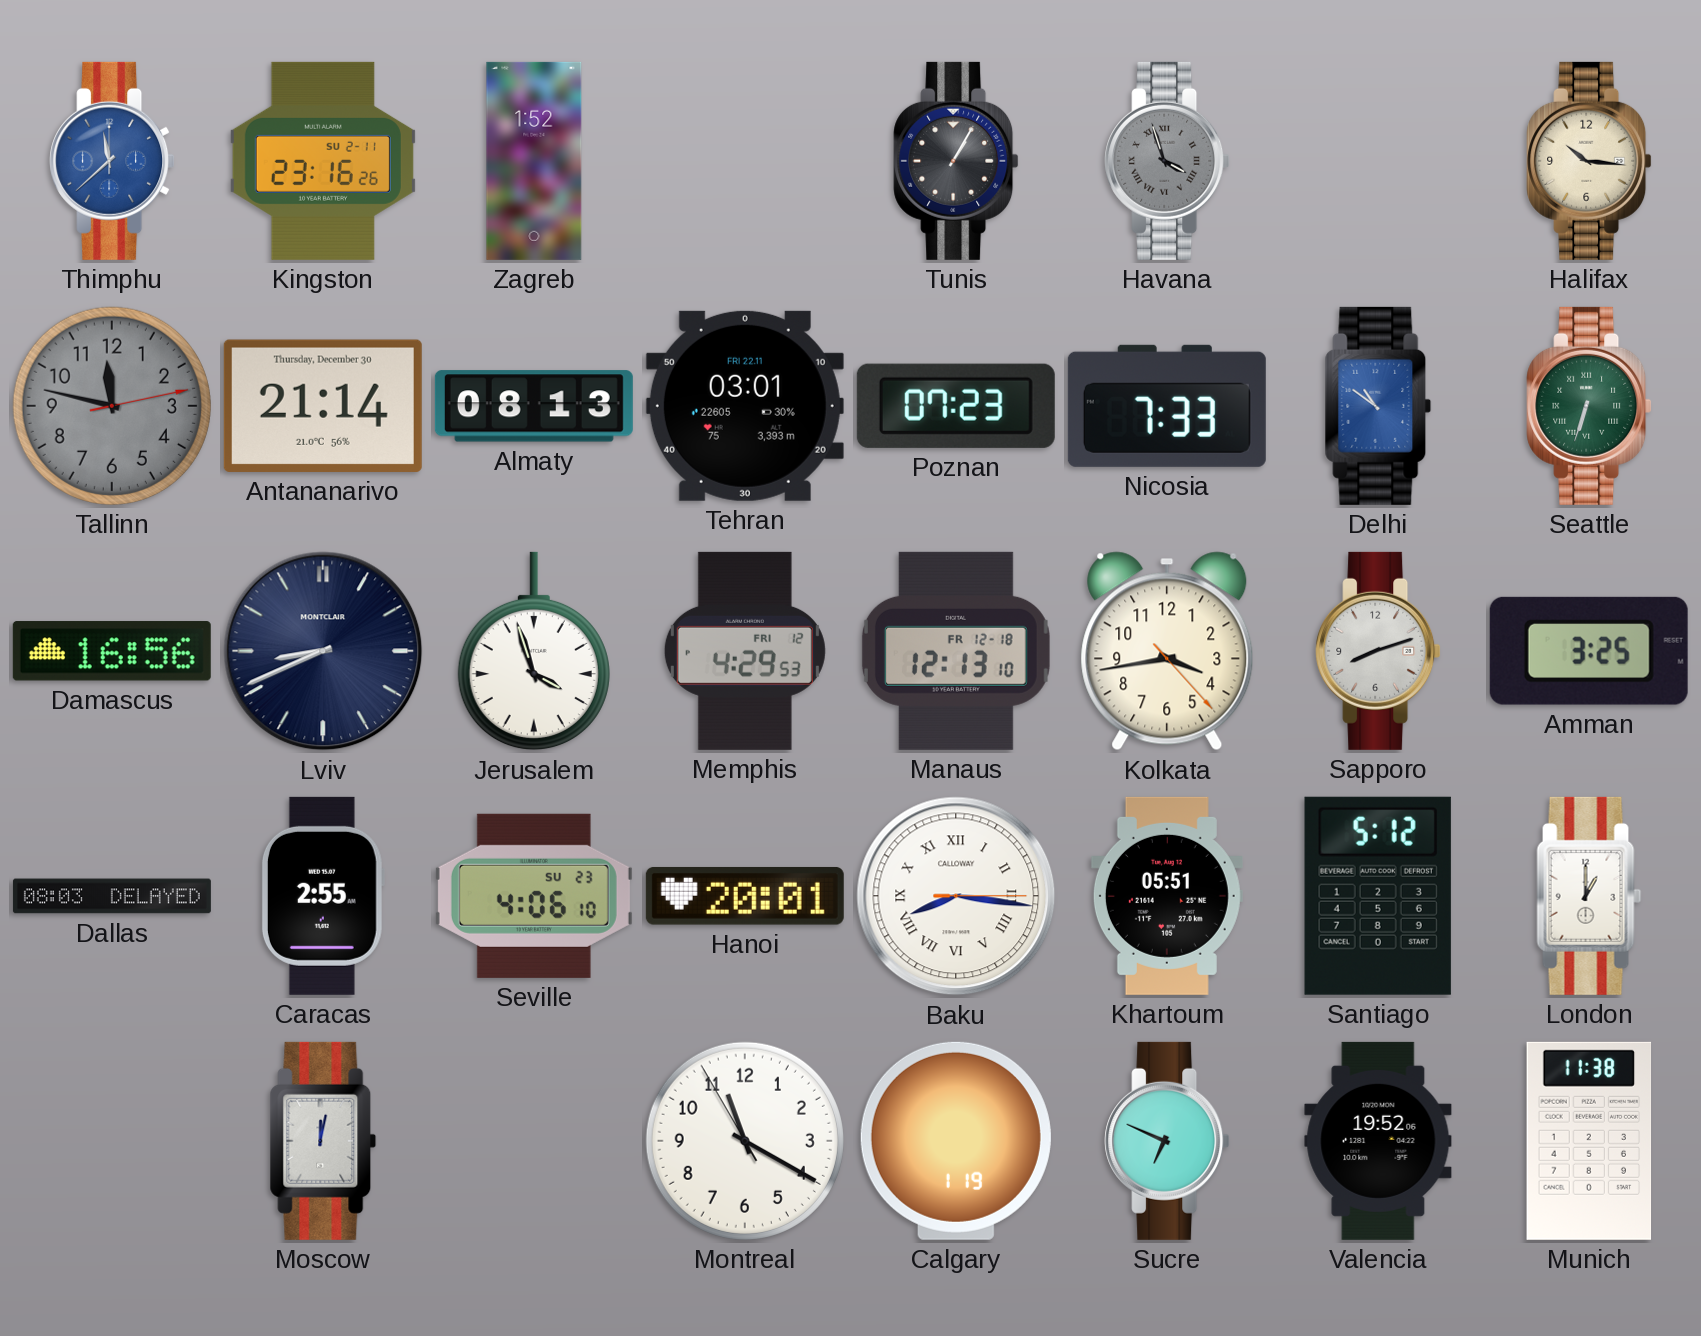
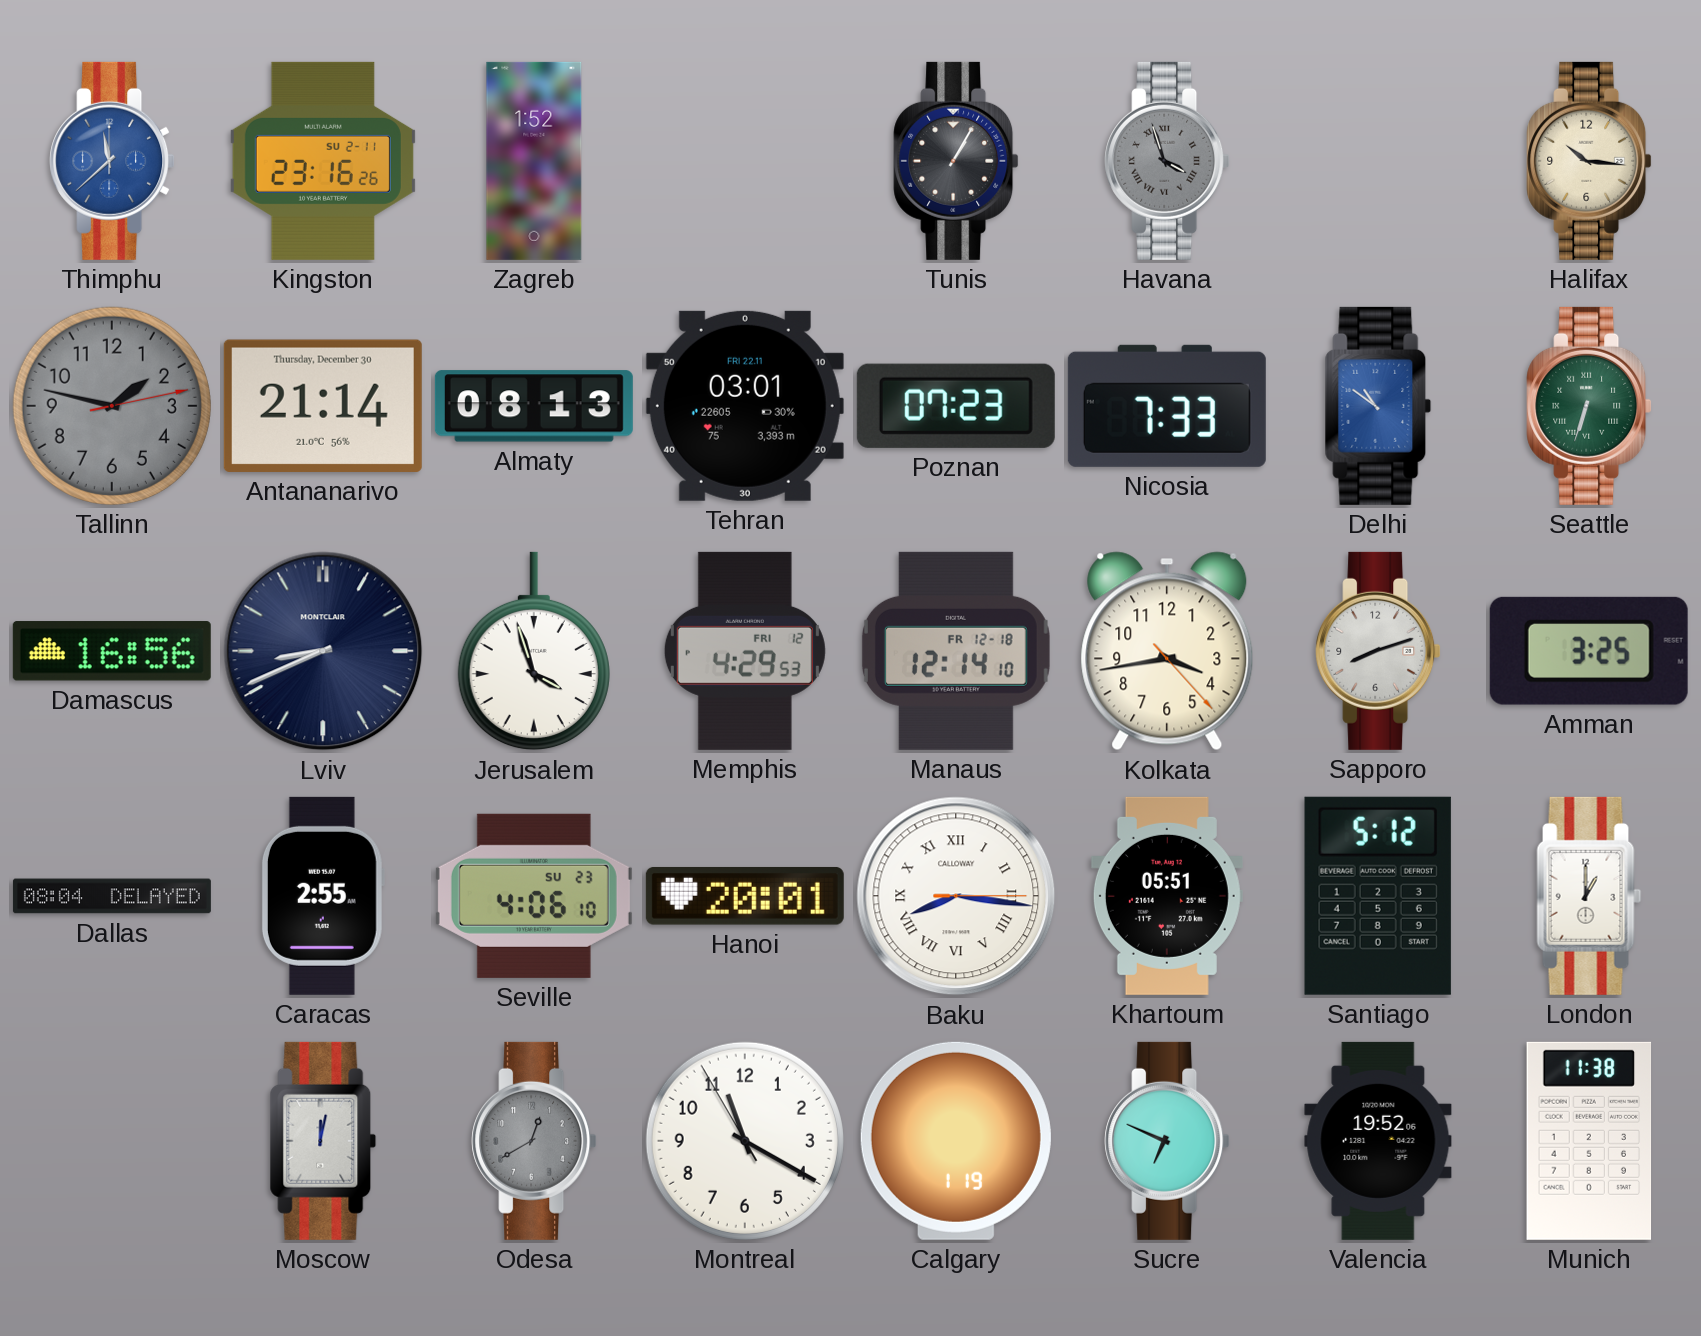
Tallinn: 11:47 -> 1:47
Manaus: 12:13 -> 12:14
Dallas: 08:03 -> 08:04
Odesa: none -> 12:40
